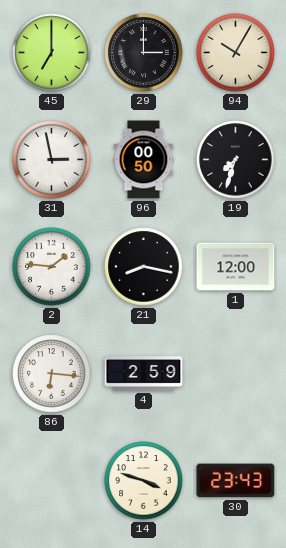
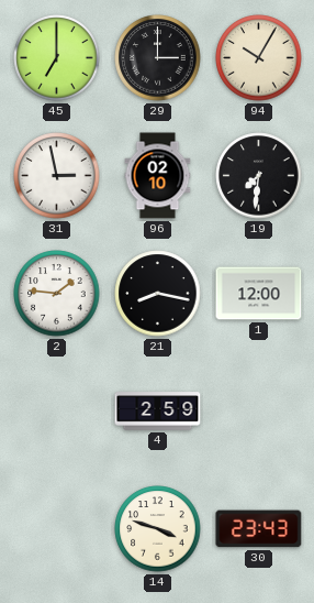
96: 00:50 -> 02:10
19: 7:33 -> 7:31
86: 6:16 -> none
